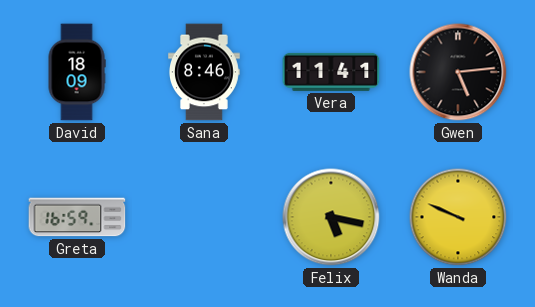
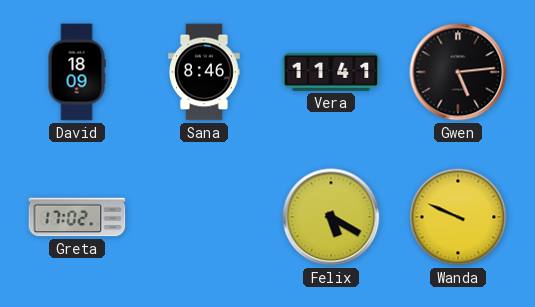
Greta: 16:59 -> 17:02
Felix: 5:17 -> 5:20
